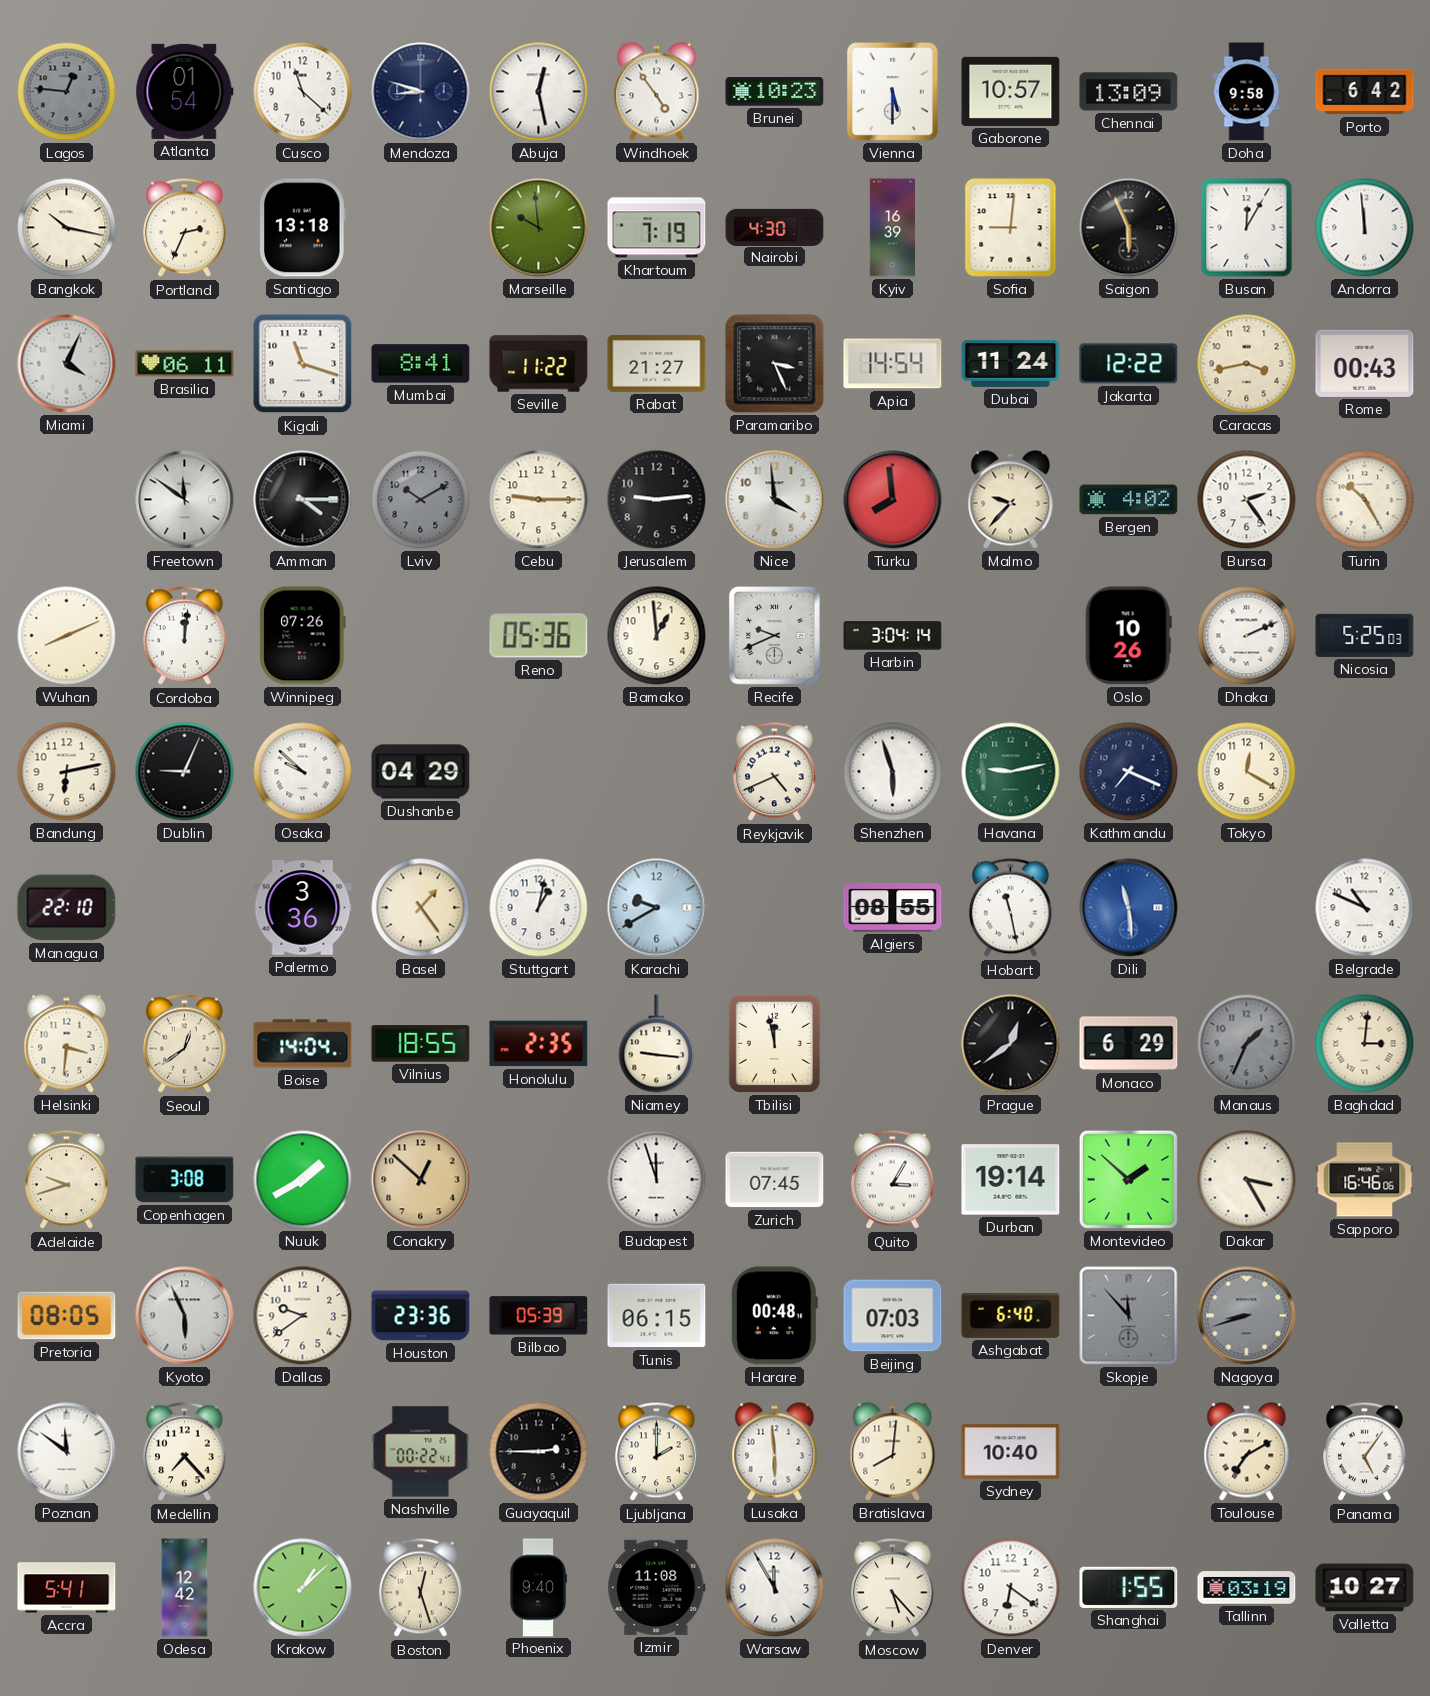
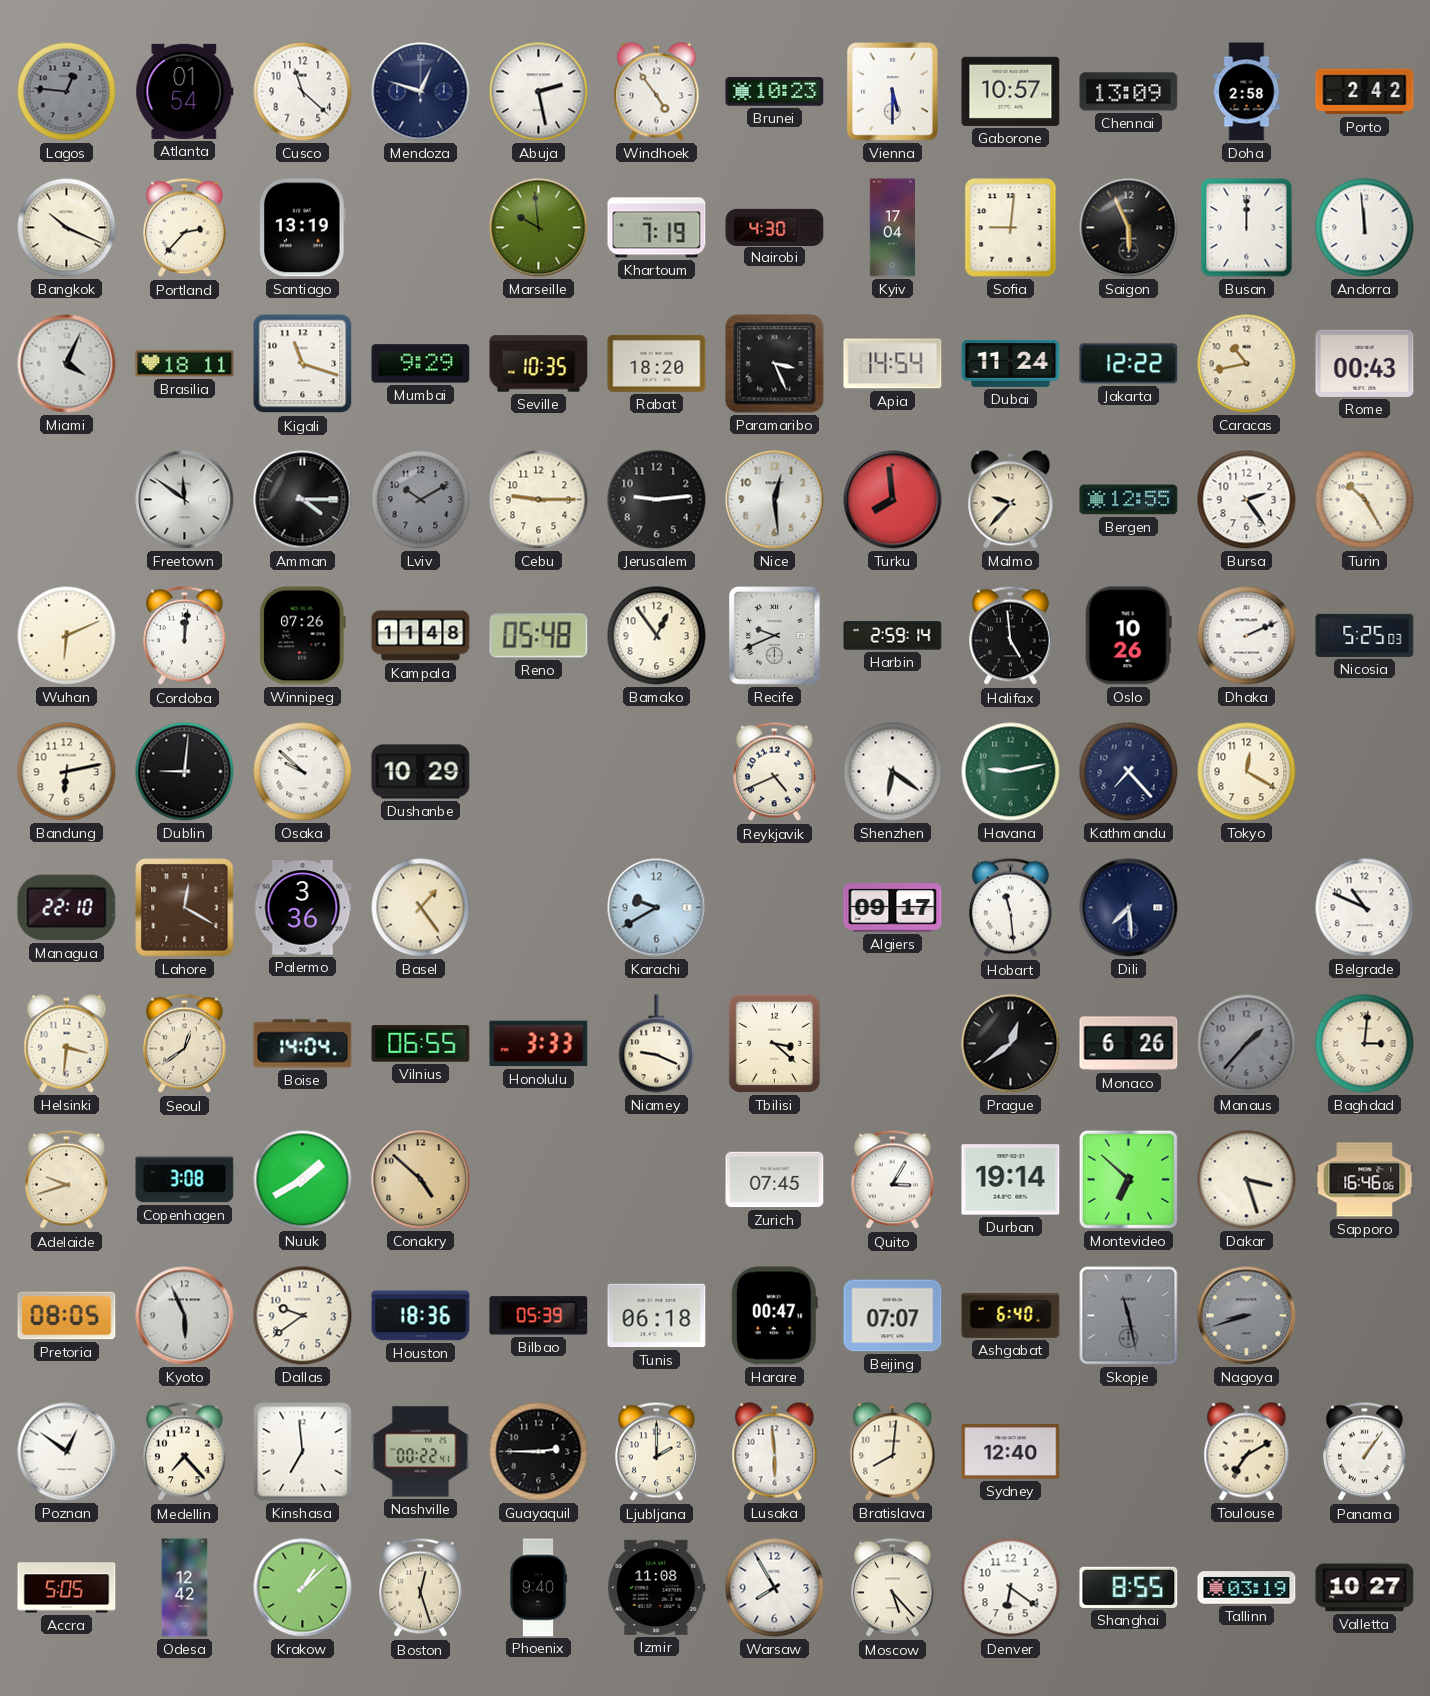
Mendoza: 8:48 -> 12:48
Abuja: 12:28 -> 2:28
Doha: 9:58 -> 2:58
Porto: 6:42 -> 2:42
Bangkok: 10:17 -> 10:19
Portland: 2:34 -> 2:37
Santiago: 13:18 -> 13:19
Kyiv: 16:39 -> 17:04
Busan: 12:05 -> 12:00
Brasilia: 06:11 -> 18:11
Mumbai: 8:41 -> 9:29
Seville: 11:22 -> 10:35
Rabat: 21:27 -> 18:20
Caracas: 3:43 -> 10:43
Nice: 3:59 -> 12:29
Bergen: 4:02 -> 12:55
Wuhan: 8:11 -> 6:11
Kampala: none -> 11:48
Reno: 05:36 -> 05:48
Bamako: 12:59 -> 12:54
Harbin: 3:04 -> 2:59
Halifax: none -> 4:59
Dublin: 9:04 -> 9:01
Dushanbe: 04:29 -> 10:29
Shenzhen: 5:57 -> 6:21
Kathmandu: 7:19 -> 7:23
Lahore: none -> 12:20
Stuttgart: 1:02 -> none
Algiers: 08:55 -> 09:17
Hobart: 11:28 -> 11:29
Dili: 11:29 -> 7:29
Dili dial: blue -> navy
Vilnius: 18:55 -> 06:55
Honolulu: 2:35 -> 3:33
Niamey: 9:16 -> 9:19
Tbilisi: 11:58 -> 3:22
Monaco: 6:29 -> 6:26
Manaus: 1:34 -> 1:37
Conakry: 12:52 -> 4:52
Budapest: 11:57 -> none
Montevideo: 1:52 -> 6:52
Dakar: 3:25 -> 3:27
Houston: 23:36 -> 18:36
Tunis: 06:15 -> 06:18
Harare: 00:48 -> 00:47
Beijing: 07:03 -> 07:07
Skopje: 11:53 -> 11:28
Poznan: 11:51 -> 12:51
Kinshasa: none -> 6:59
Sydney: 10:40 -> 12:40
Panama: 5:06 -> 1:06
Accra: 5:41 -> 5:05
Warsaw: 11:55 -> 7:55
Shanghai: 1:55 -> 8:55
